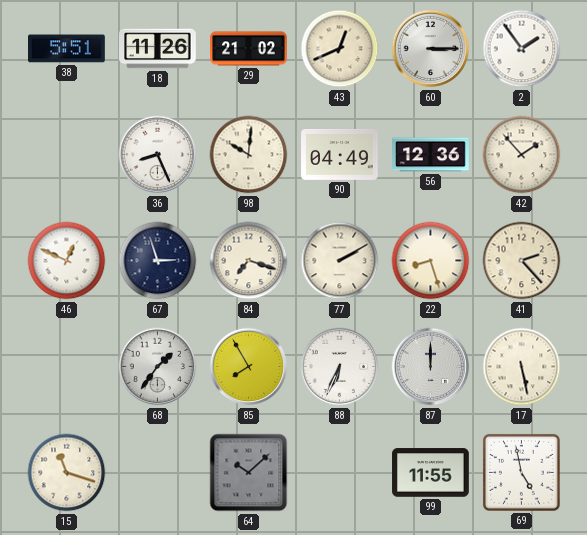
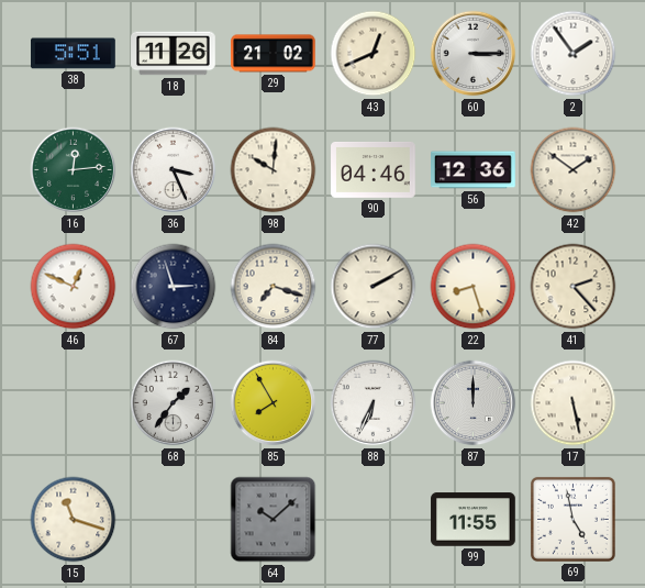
16: none -> 12:14
36: 8:26 -> 3:26
90: 04:49 -> 04:46
42: 1:53 -> 1:51
